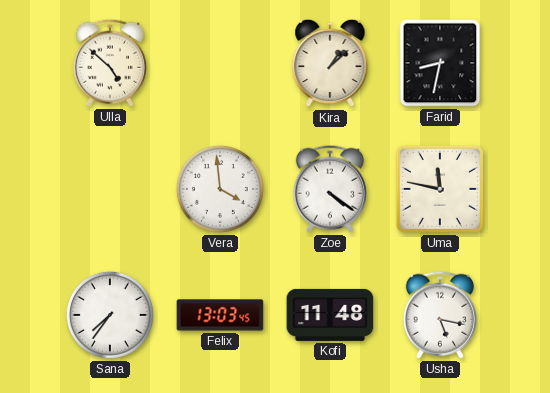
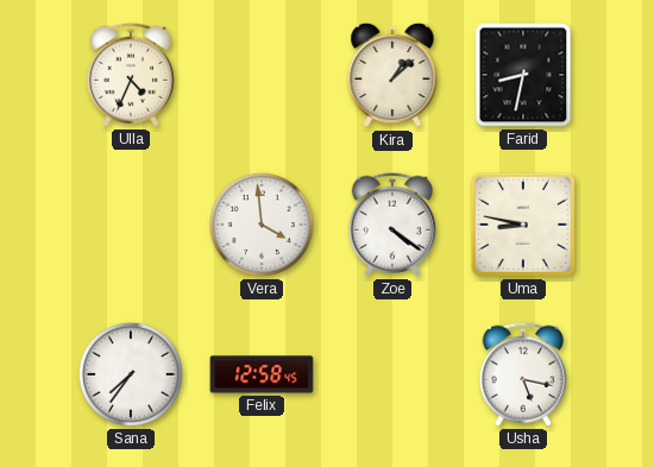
Ulla: 4:52 -> 4:34
Uma: 11:47 -> 8:47
Felix: 13:03 -> 12:58
Kofi: 11:48 -> none
